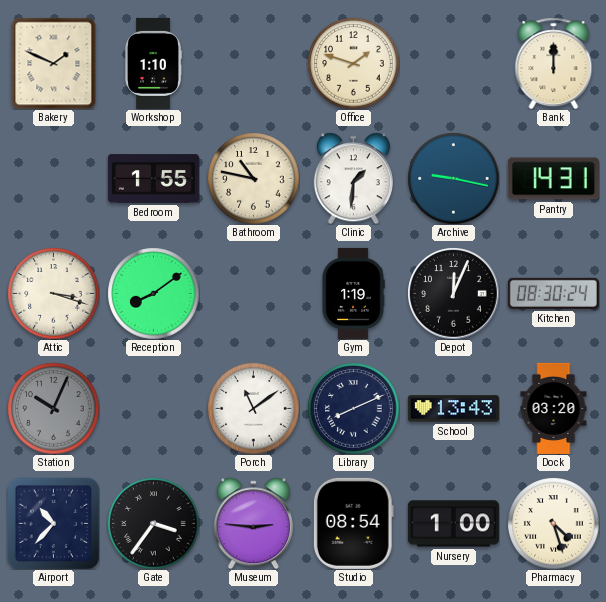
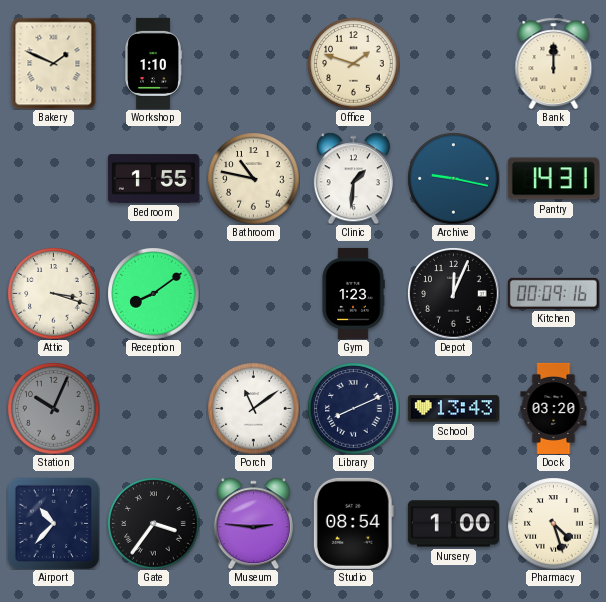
Gym: 1:19 -> 1:23
Kitchen: 08:30 -> 00:09
